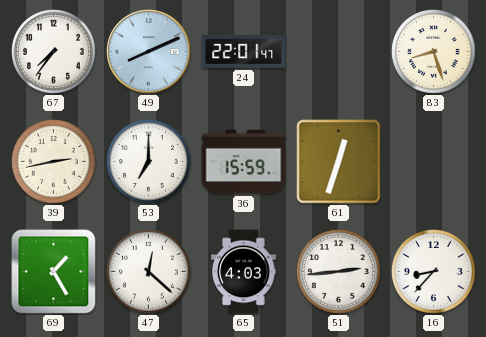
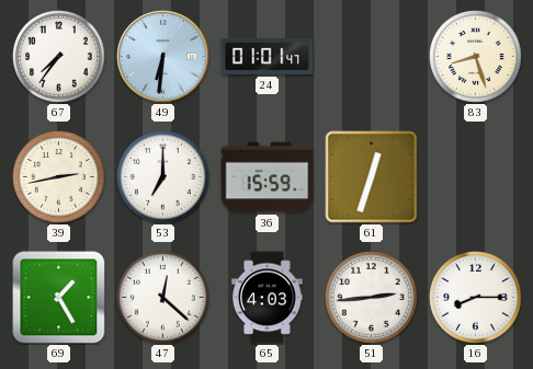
49: 8:11 -> 6:31
24: 22:01 -> 01:01
16: 8:37 -> 8:15
